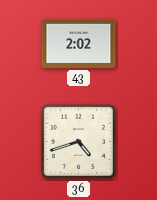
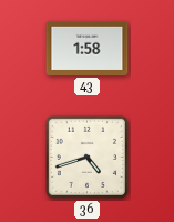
43: 2:02 -> 1:58
